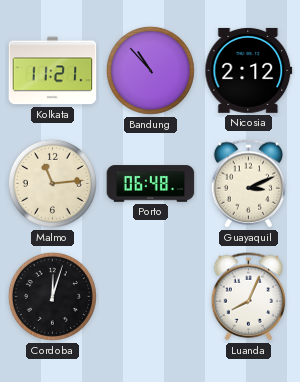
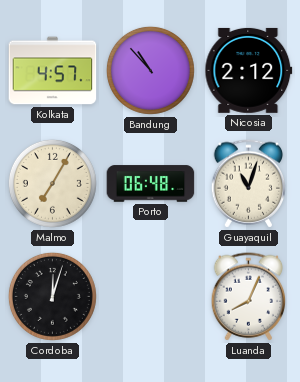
Kolkata: 11:21 -> 4:57
Malmo: 11:14 -> 7:05
Guayaquil: 3:11 -> 11:03
